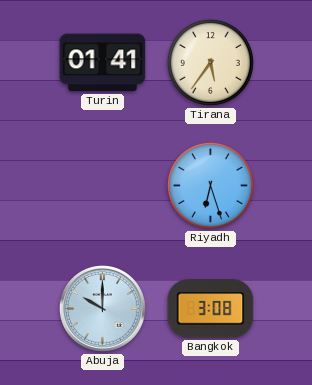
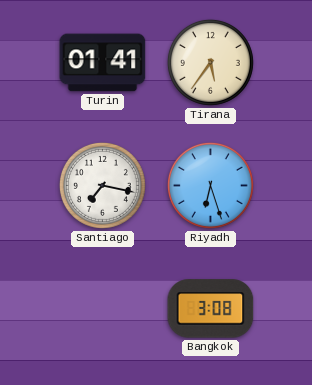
Santiago: none -> 7:17
Abuja: 10:00 -> none
